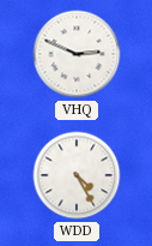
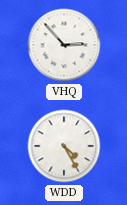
VHQ: 2:49 -> 2:53
